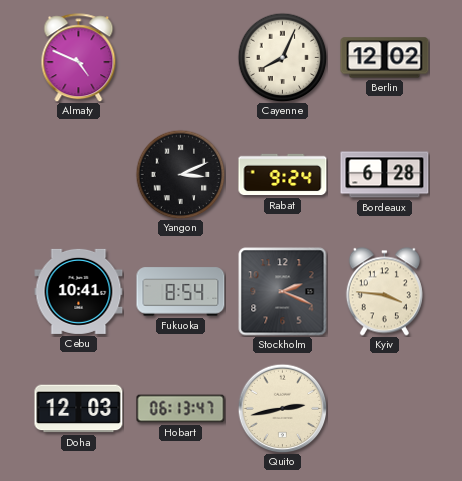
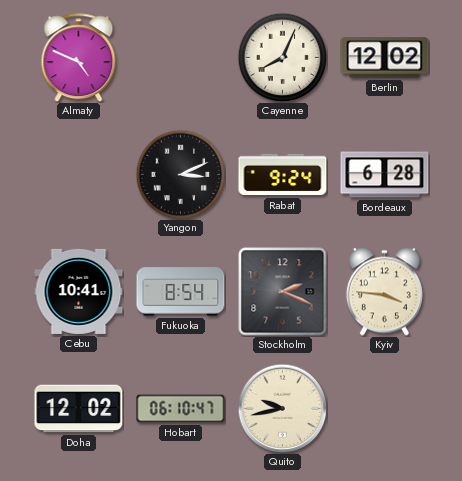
Doha: 12:03 -> 12:02
Hobart: 06:13 -> 06:10
Quito: 2:43 -> 9:43
